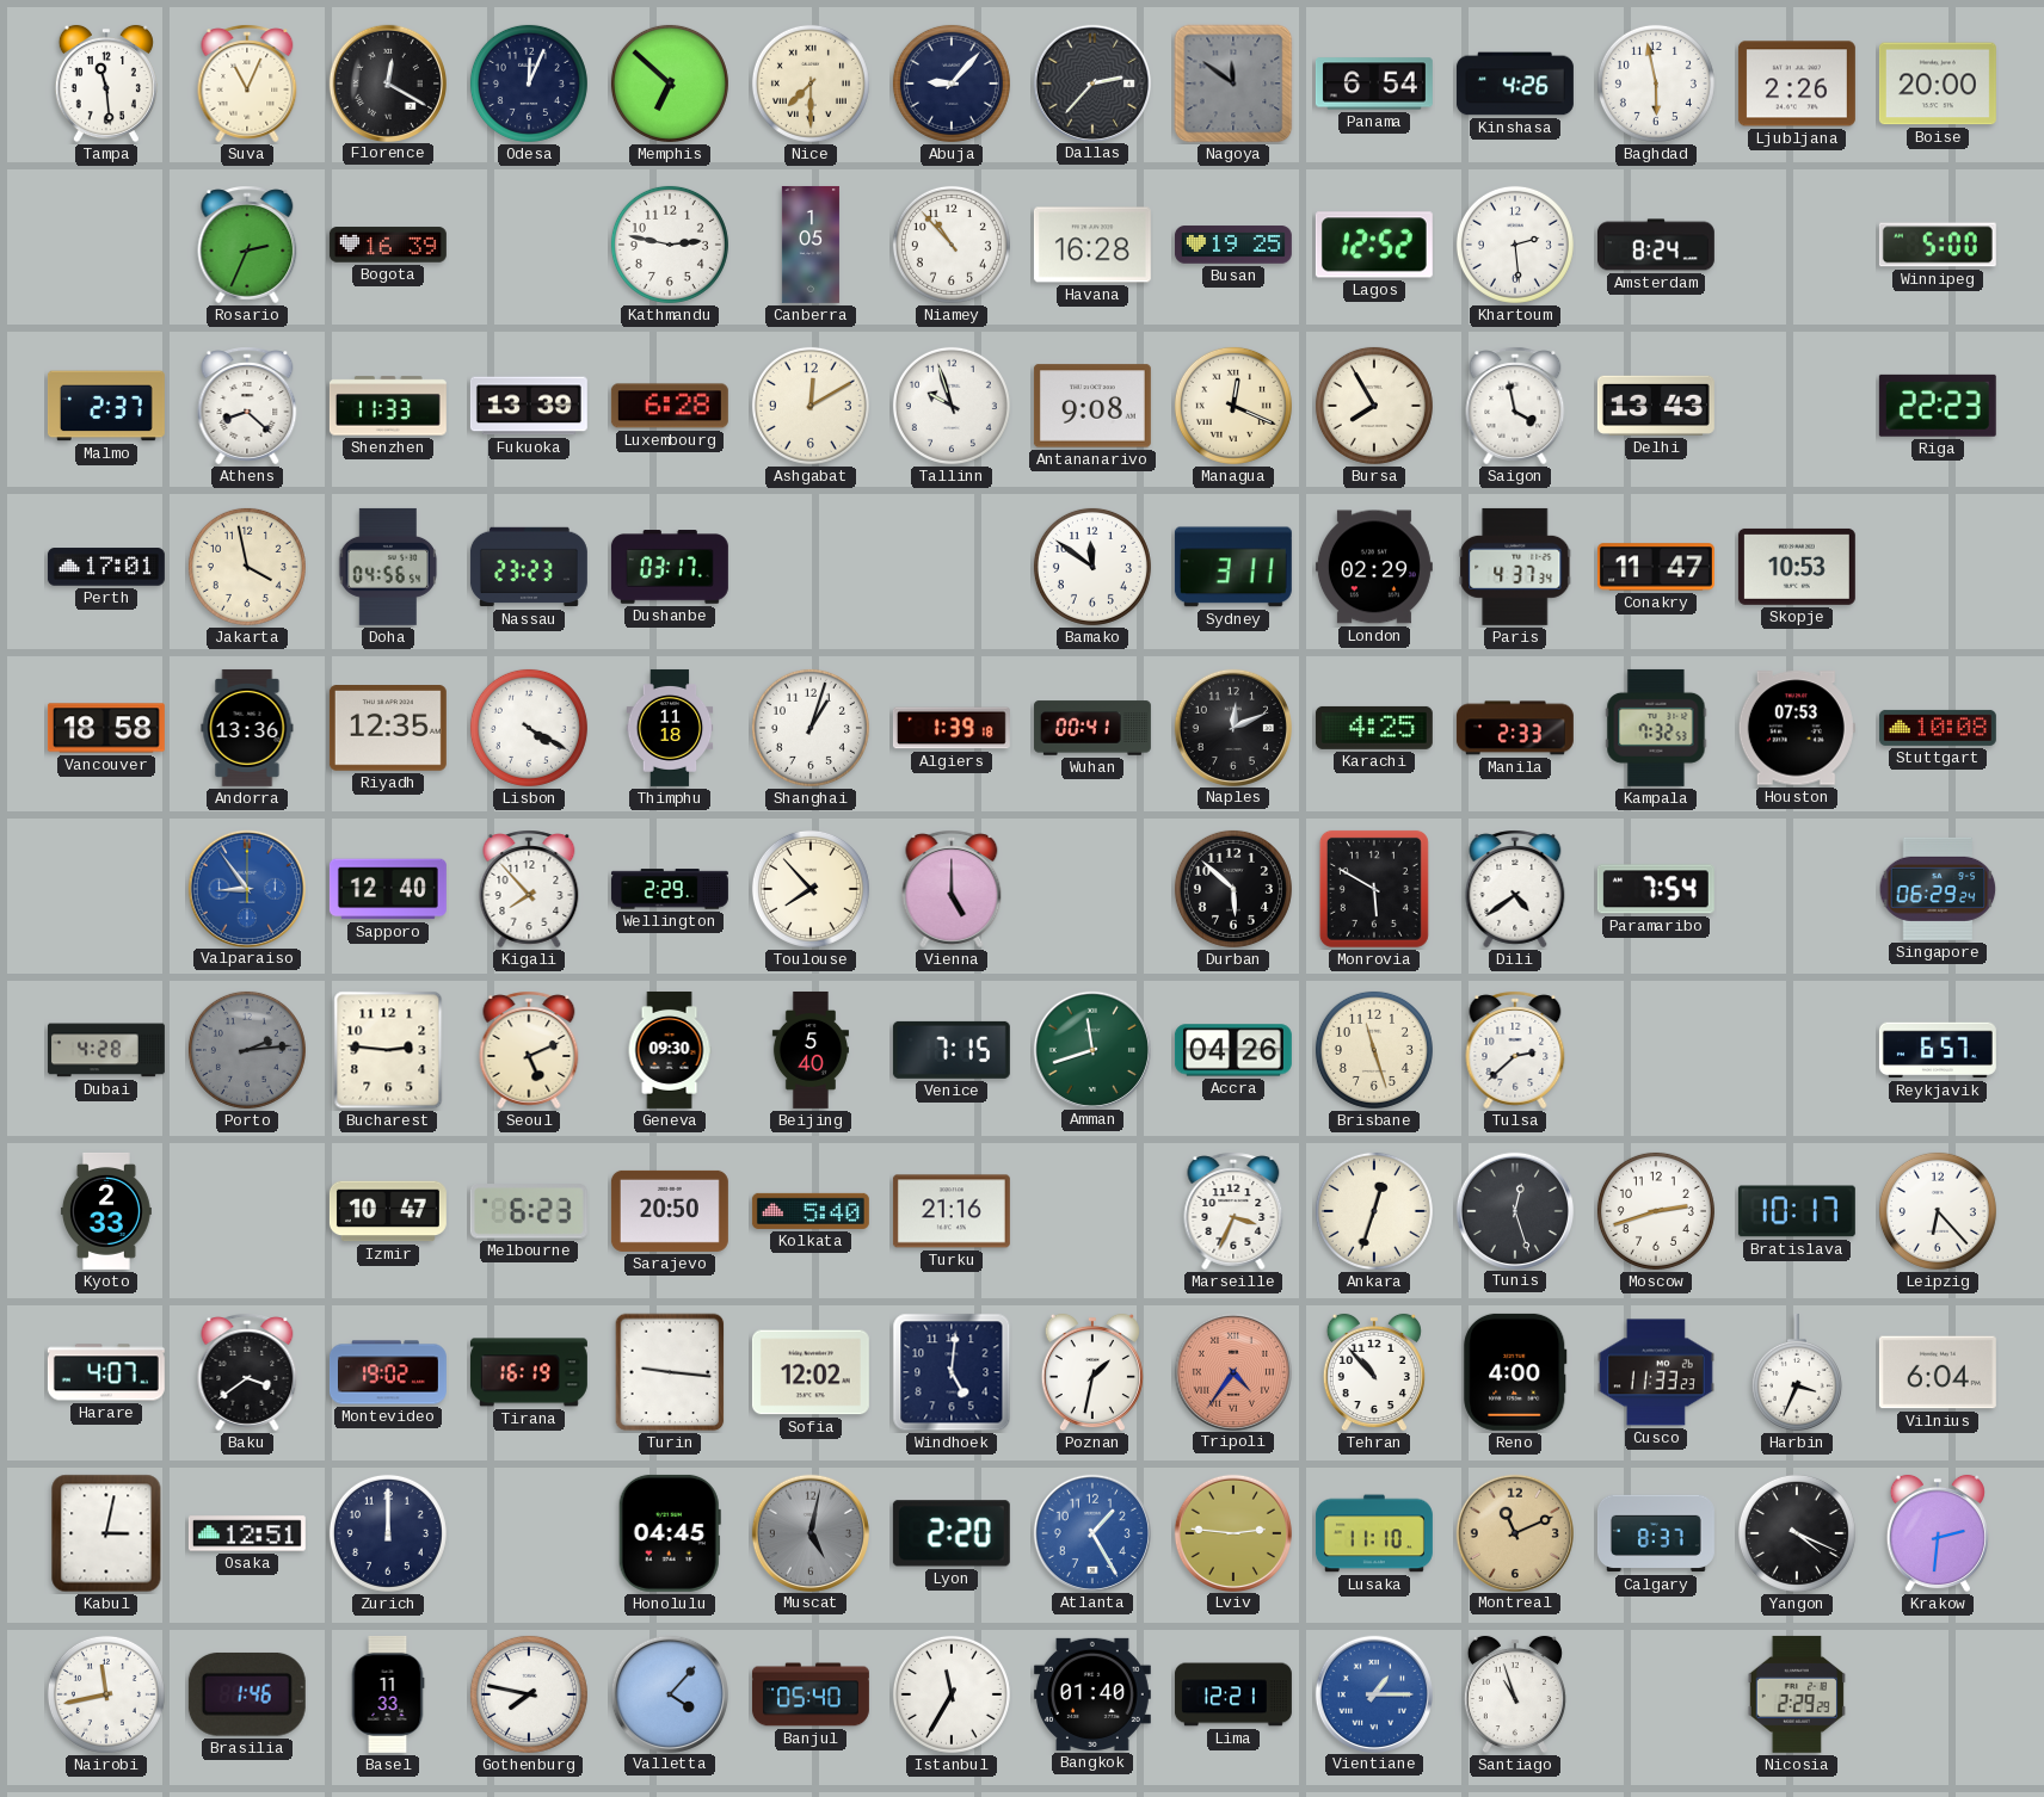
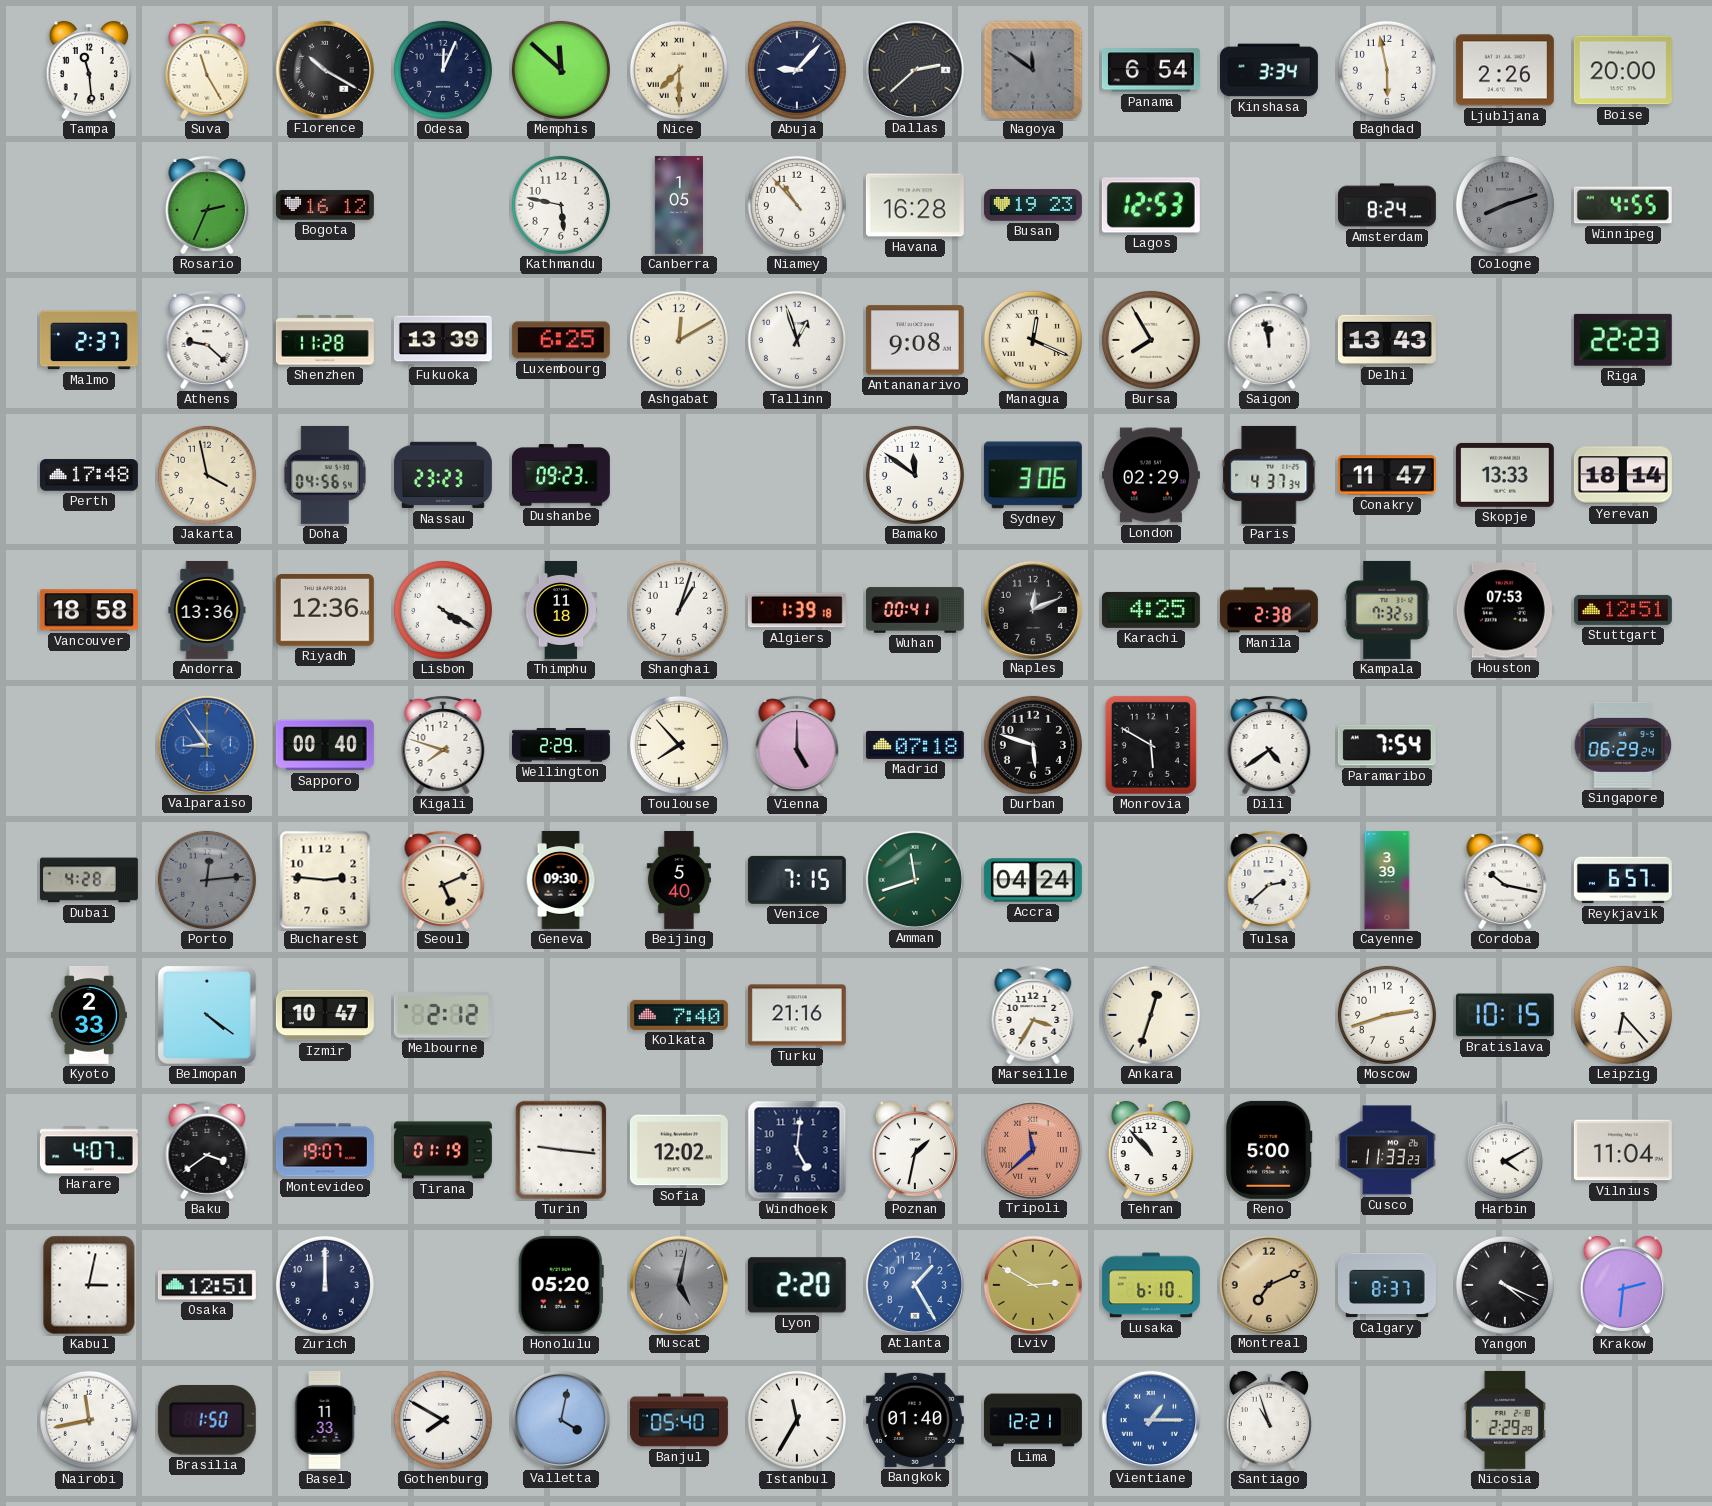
Suva: 11:04 -> 11:25
Florence: 12:20 -> 10:20
Memphis: 6:52 -> 11:52
Dallas: 2:37 -> 2:38
Kinshasa: 4:26 -> 3:34
Bogota: 16:39 -> 16:12
Kathmandu: 2:47 -> 5:47
Busan: 19:25 -> 19:23
Lagos: 12:52 -> 12:53
Khartoum: 2:29 -> none
Cologne: none -> 8:12
Winnipeg: 5:00 -> 4:55
Athens: 8:22 -> 9:22
Shenzhen: 11:33 -> 11:28
Luxembourg: 6:28 -> 6:25
Tallinn: 9:57 -> 12:57
Saigon: 3:58 -> 11:58
Perth: 17:01 -> 17:48
Dushanbe: 03:17 -> 09:23
Sydney: 3:11 -> 3:06
Skopje: 10:53 -> 13:33
Yerevan: none -> 18:14
Riyadh: 12:35 -> 12:36
Manila: 2:33 -> 2:38
Stuttgart: 10:08 -> 12:51
Sapporo: 12:40 -> 00:40
Kigali: 7:53 -> 7:48
Madrid: none -> 07:18
Durban: 5:52 -> 5:48
Porto: 2:14 -> 12:14
Accra: 04:26 -> 04:24
Brisbane: 11:27 -> none
Cayenne: none -> 3:39
Cordoba: none -> 10:17
Belmopan: none -> 4:21
Melbourne: 6:23 -> 2:12
Sarajevo: 20:50 -> none
Kolkata: 5:40 -> 7:40
Marseille: 3:34 -> 3:35
Tunis: 12:27 -> none
Bratislava: 10:17 -> 10:15
Montevideo: 19:02 -> 19:07
Tirana: 16:19 -> 01:19
Tripoli: 4:36 -> 11:38
Reno: 4:00 -> 5:00
Harbin: 3:34 -> 4:10
Vilnius: 6:04 -> 11:04
Honolulu: 04:45 -> 05:20
Lviv: 2:46 -> 2:50
Lusaka: 11:10 -> 6:10
Montreal: 11:11 -> 7:11
Brasilia: 1:46 -> 1:50
Gothenburg: 7:47 -> 7:50
Valletta: 4:07 -> 4:02
